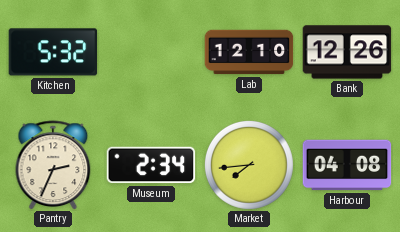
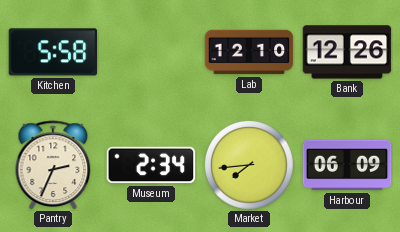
Kitchen: 5:32 -> 5:58
Harbour: 04:08 -> 06:09
